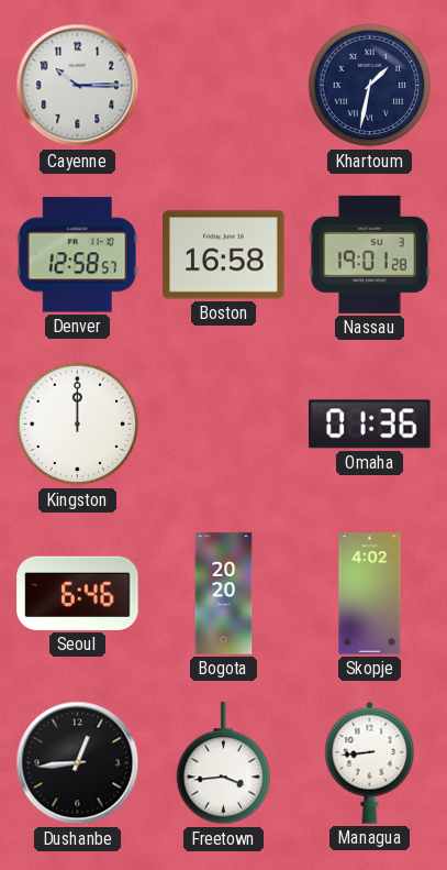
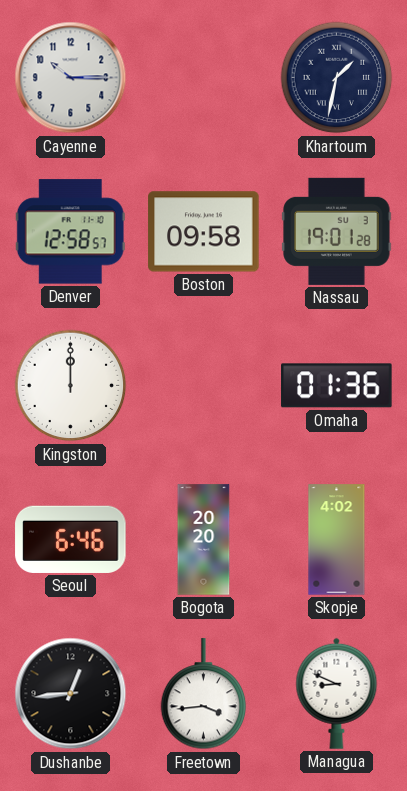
Boston: 16:58 -> 09:58
Managua: 8:44 -> 8:49
